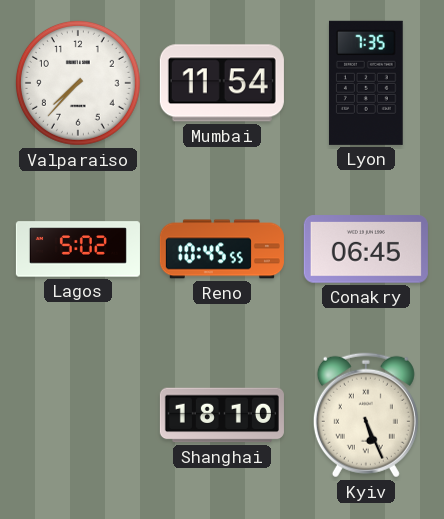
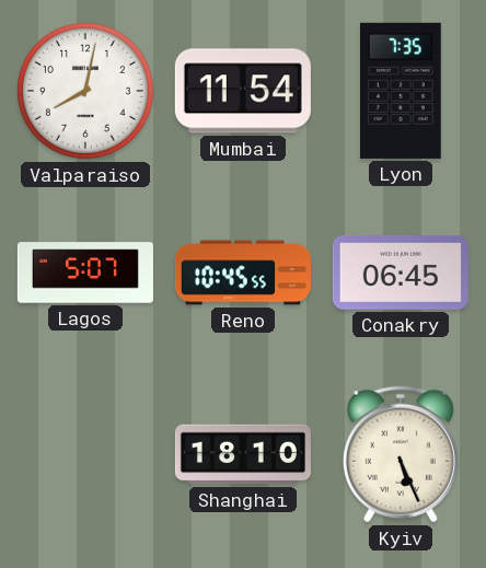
Valparaiso: 7:37 -> 8:02
Lagos: 5:02 -> 5:07
